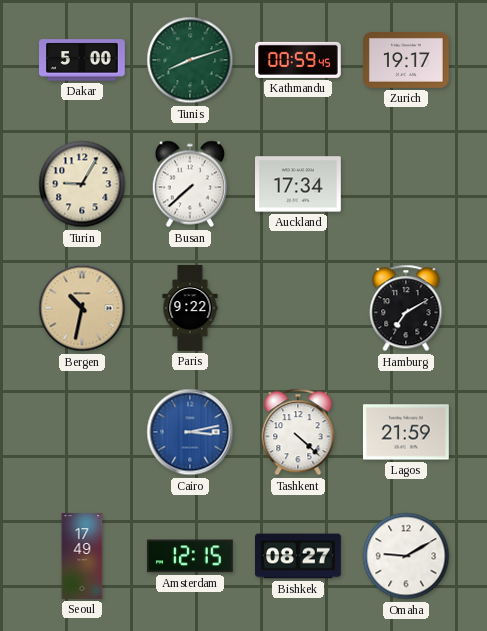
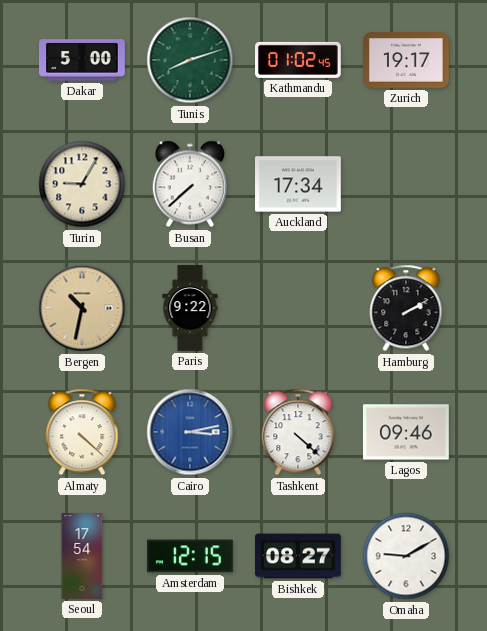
Kathmandu: 00:59 -> 01:02
Hamburg: 7:10 -> 2:10
Almaty: none -> 4:22
Lagos: 21:59 -> 09:46
Seoul: 17:49 -> 17:54
